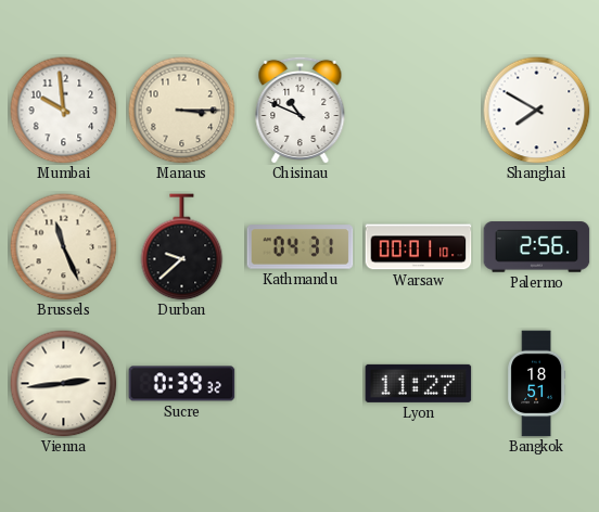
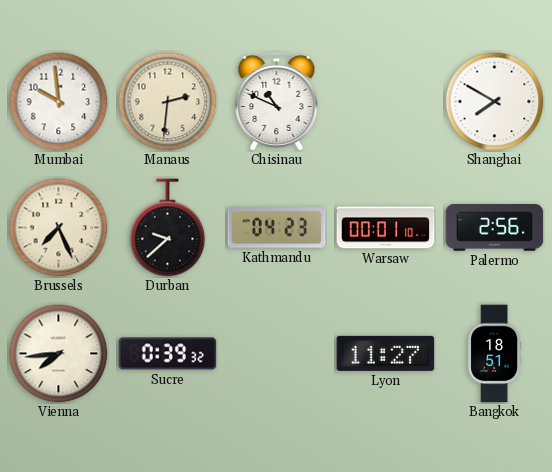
Manaus: 3:15 -> 2:31
Brussels: 11:26 -> 7:26
Kathmandu: 04:31 -> 04:23
Vienna: 2:44 -> 7:44
